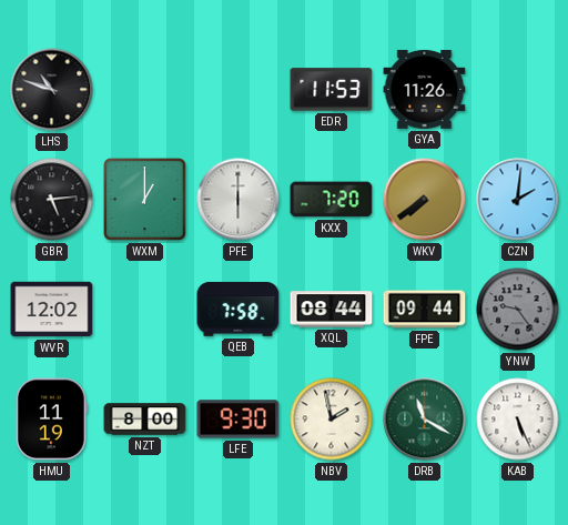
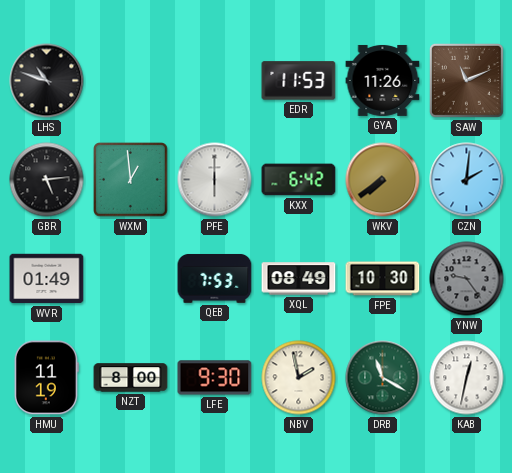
SAW: none -> 11:11
WXM: 1:00 -> 12:59
KXX: 7:20 -> 6:42
WVR: 12:02 -> 01:49
QEB: 7:58 -> 7:53
XQL: 08:44 -> 08:49
FPE: 09:44 -> 10:30
KAB: 5:26 -> 12:32
